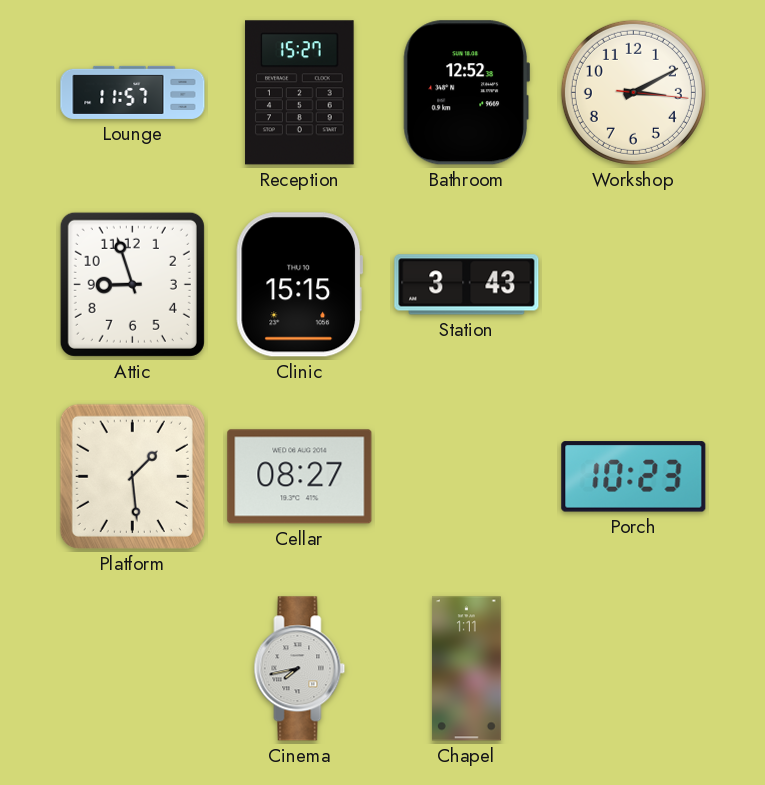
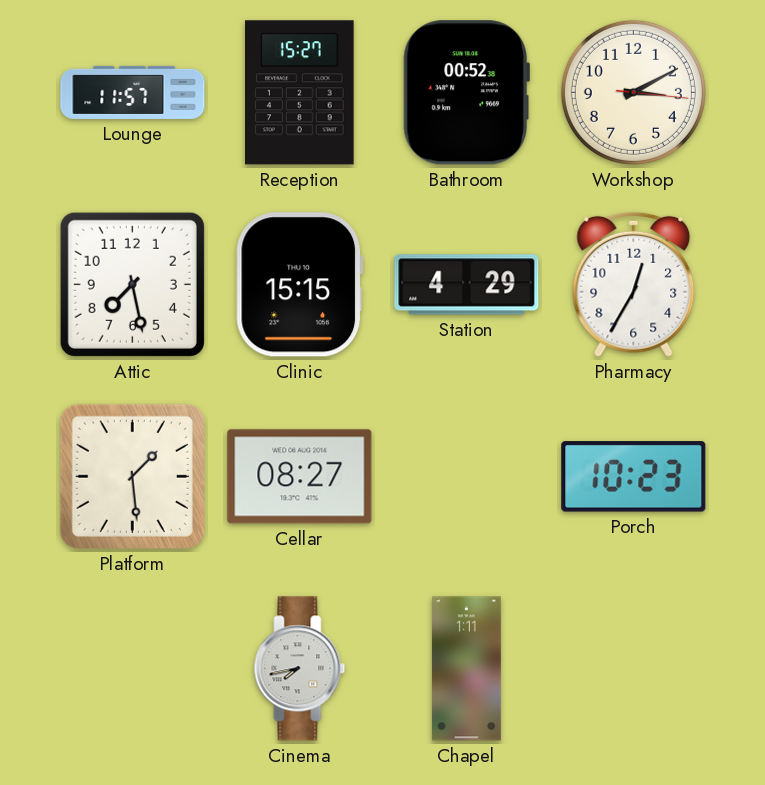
Bathroom: 12:52 -> 00:52
Attic: 8:57 -> 7:28
Station: 3:43 -> 4:29
Pharmacy: none -> 12:35
